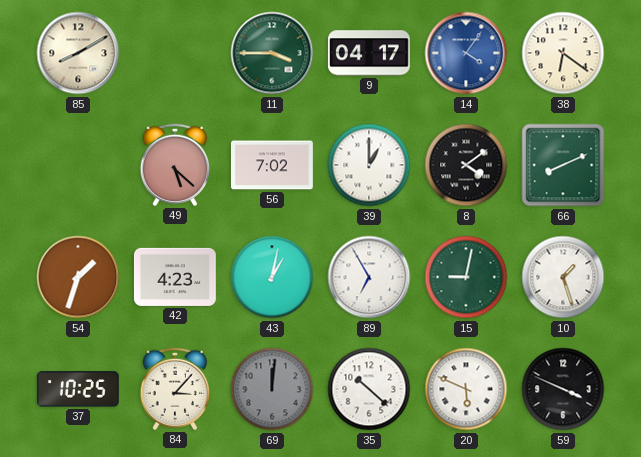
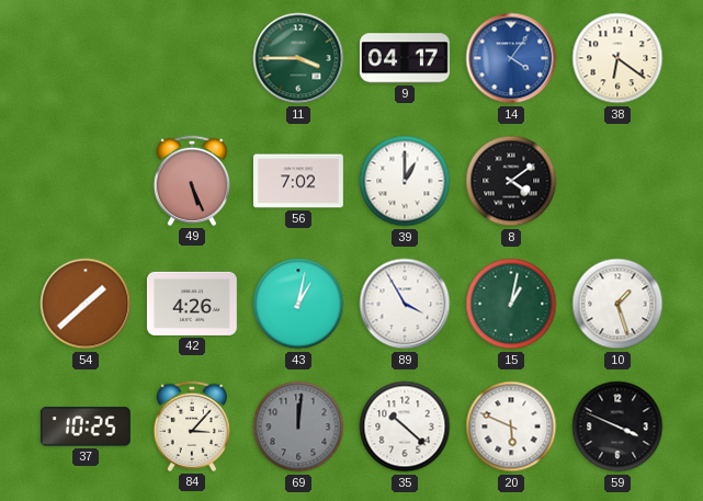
85: 8:10 -> none
49: 5:22 -> 5:26
66: 8:11 -> none
54: 1:33 -> 1:38
42: 4:23 -> 4:26
89: 6:55 -> 3:55
15: 9:02 -> 1:02
